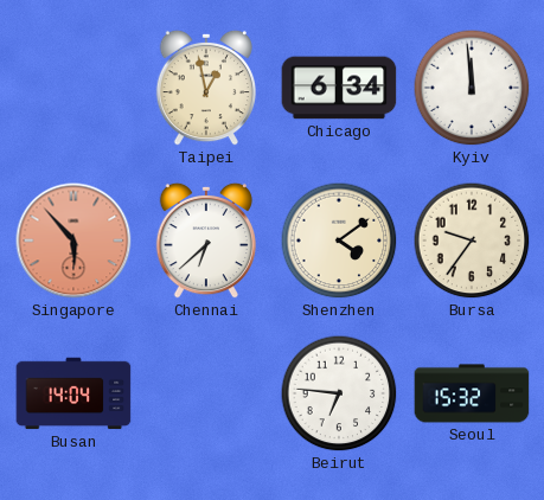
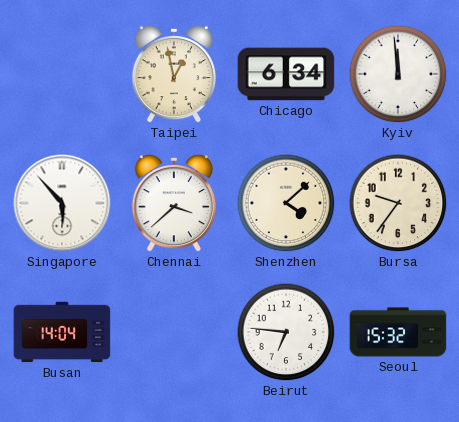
Singapore dial: salmon -> white
Chennai: 6:38 -> 3:38
Shenzhen: 4:09 -> 4:08
